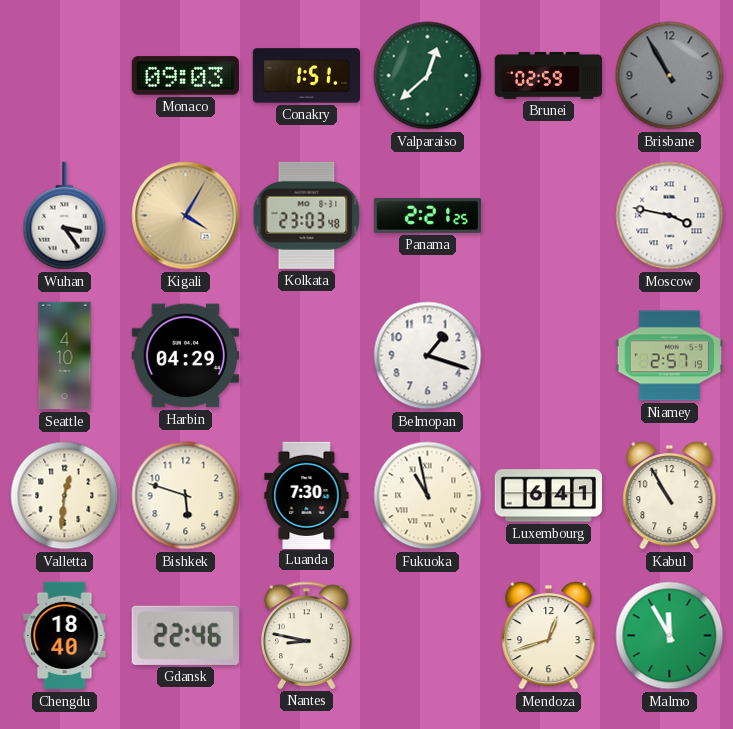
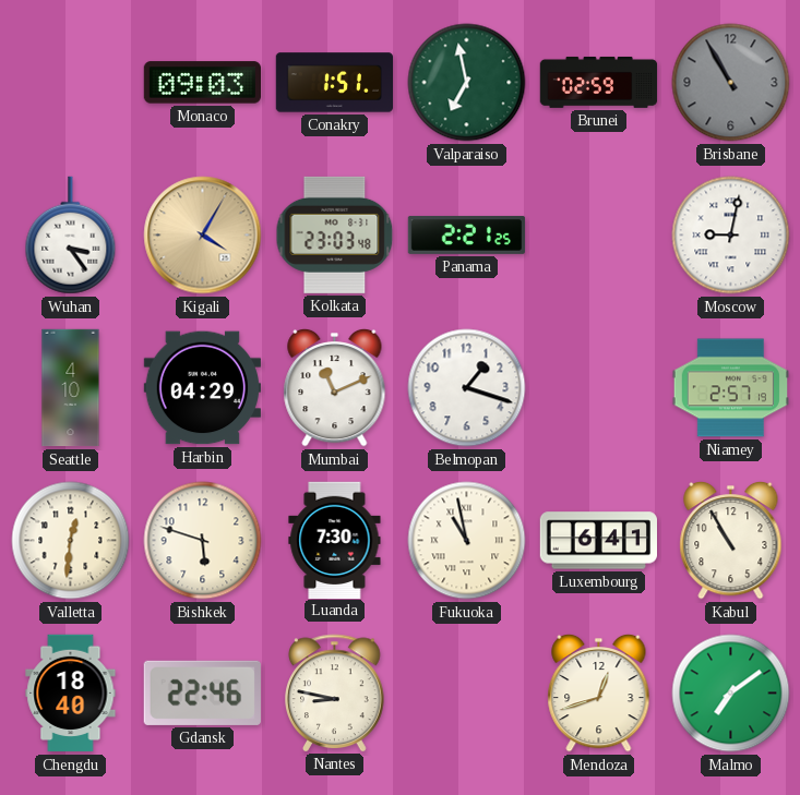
Valparaiso: 12:38 -> 6:58
Moscow: 3:47 -> 9:02
Mumbai: none -> 11:11
Malmo: 11:55 -> 7:09
